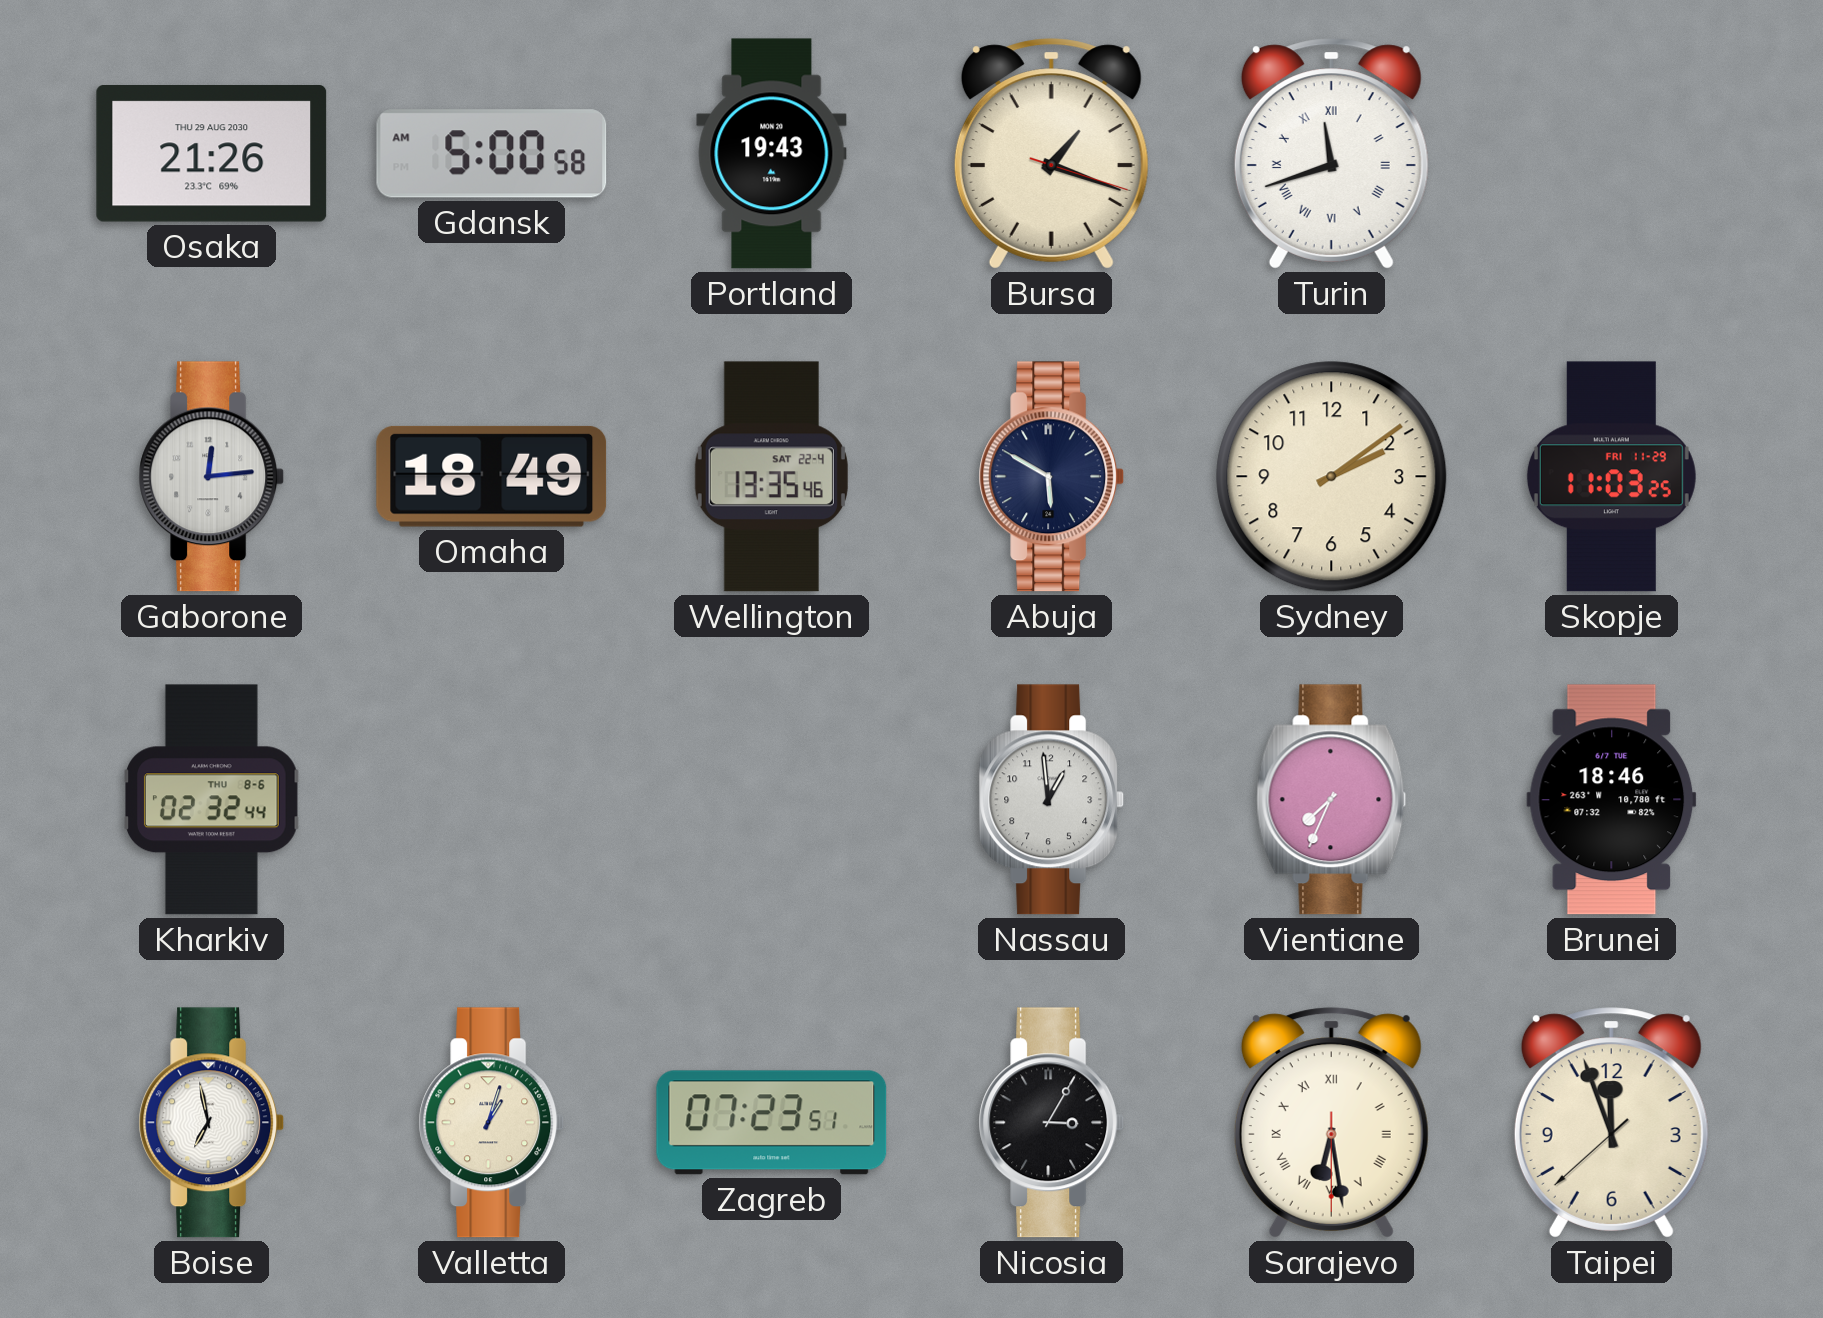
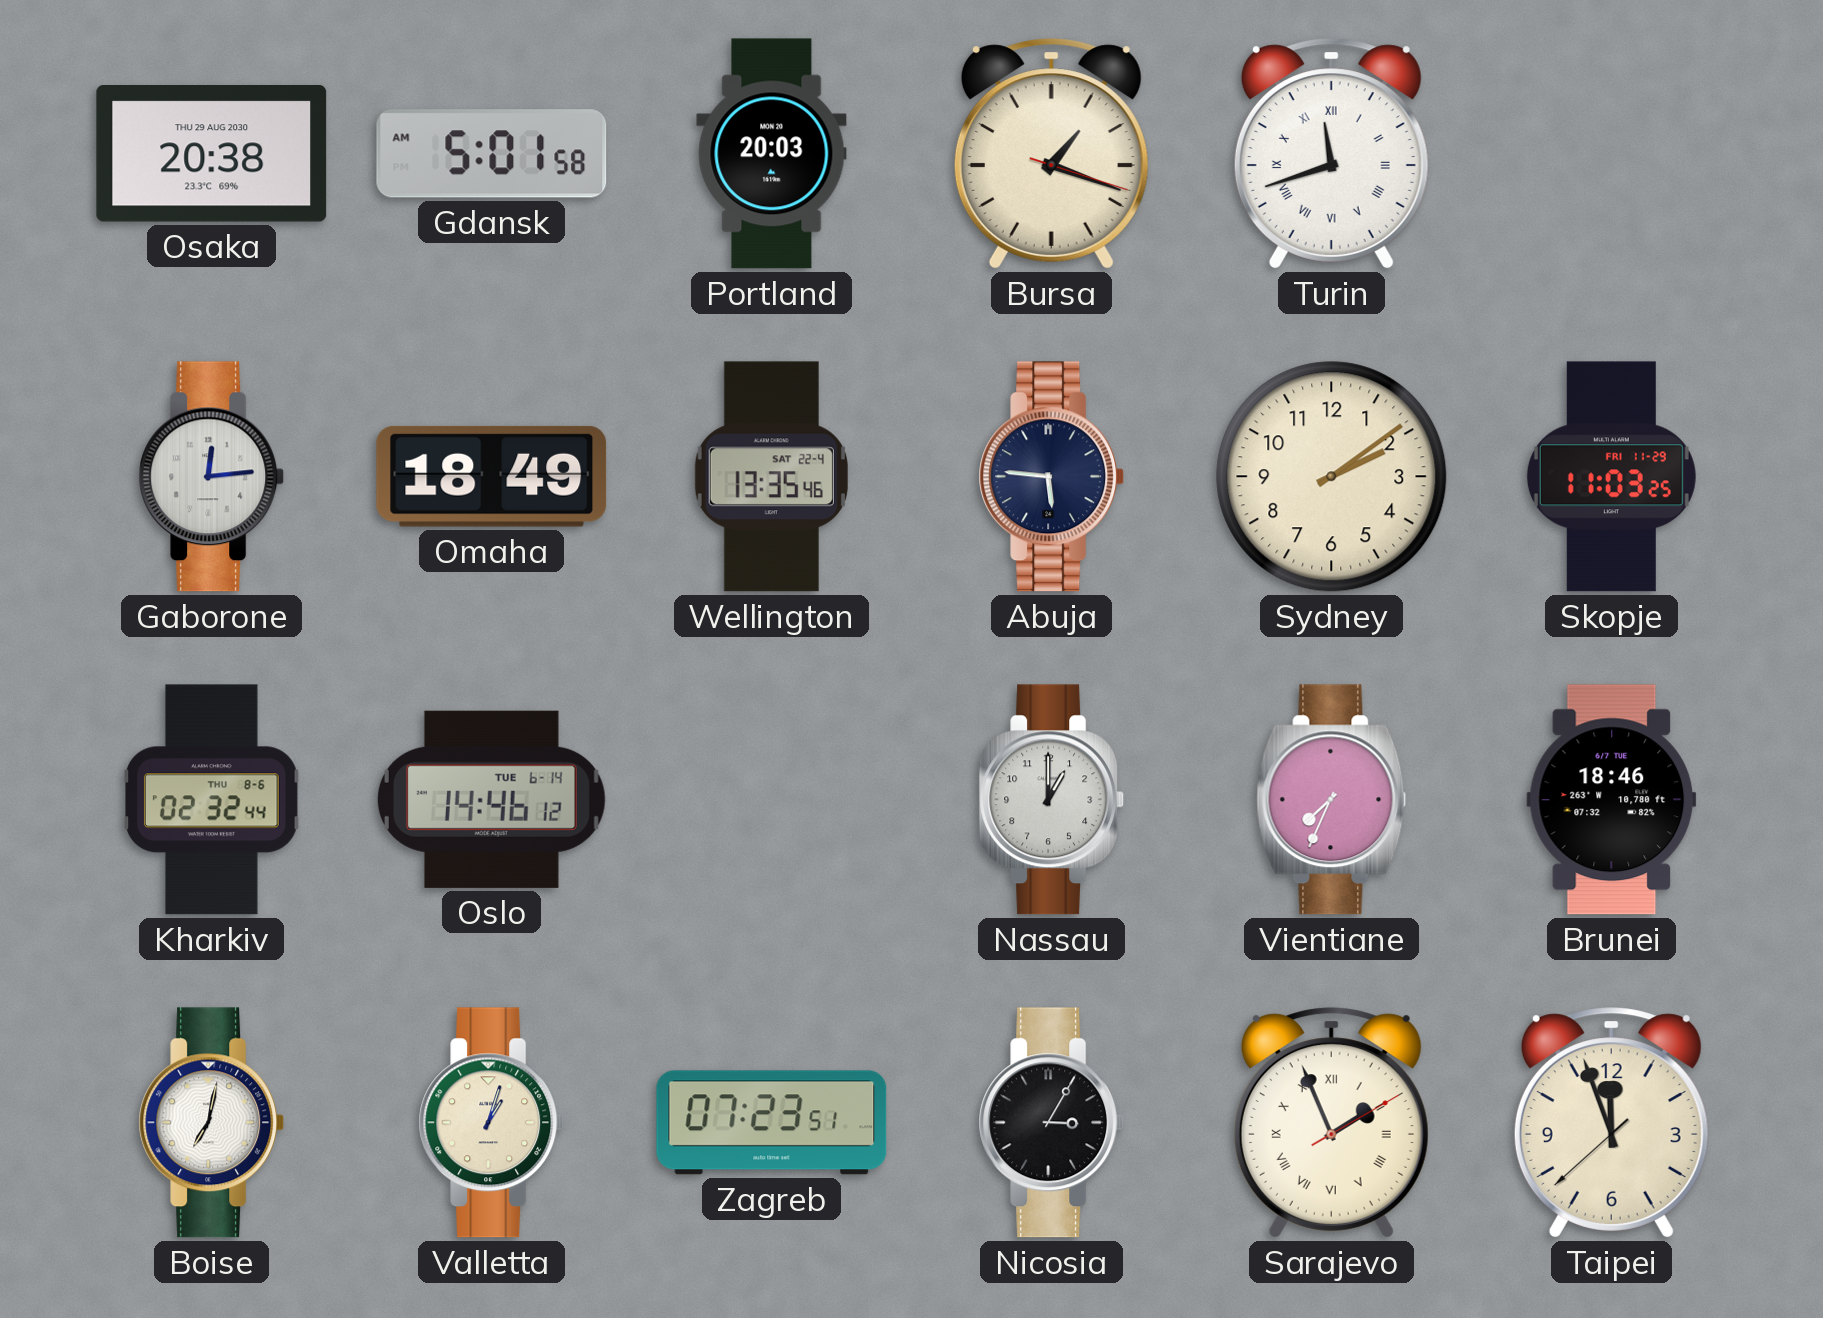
Osaka: 21:26 -> 20:38
Gdansk: 5:00 -> 5:01
Portland: 19:43 -> 20:03
Abuja: 5:50 -> 5:46
Oslo: none -> 14:46
Nassau: 12:59 -> 1:00
Boise: 6:58 -> 7:02
Sarajevo: 6:28 -> 1:56
